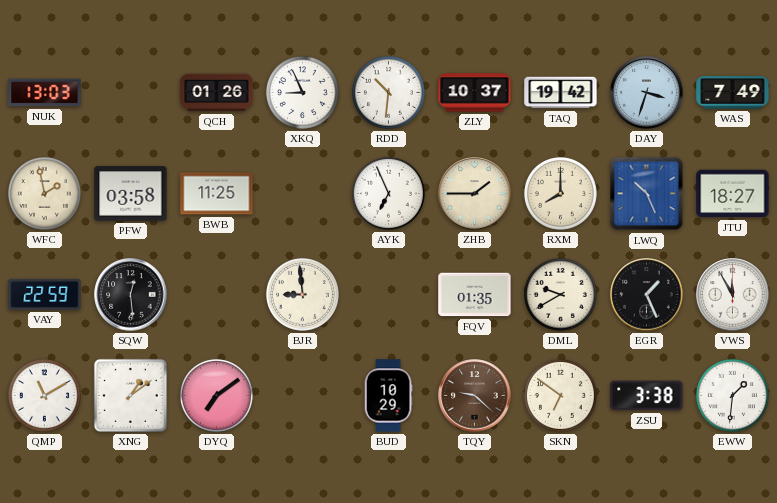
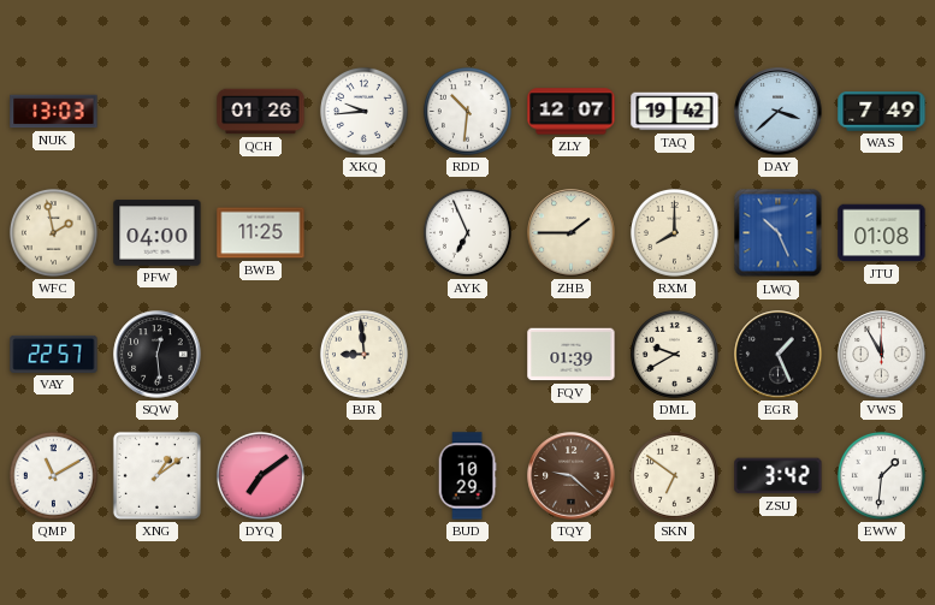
XKQ: 8:56 -> 9:44
ZLY: 10:37 -> 12:07
DAY: 3:33 -> 3:38
PFW: 03:58 -> 04:00
JTU: 18:27 -> 01:08
VAY: 22:59 -> 22:57
FQV: 01:35 -> 01:39
ZSU: 3:38 -> 3:42
